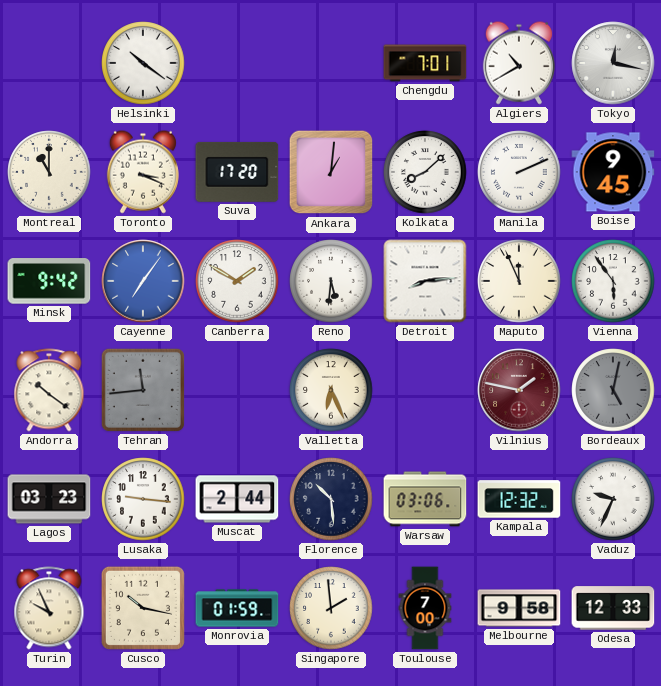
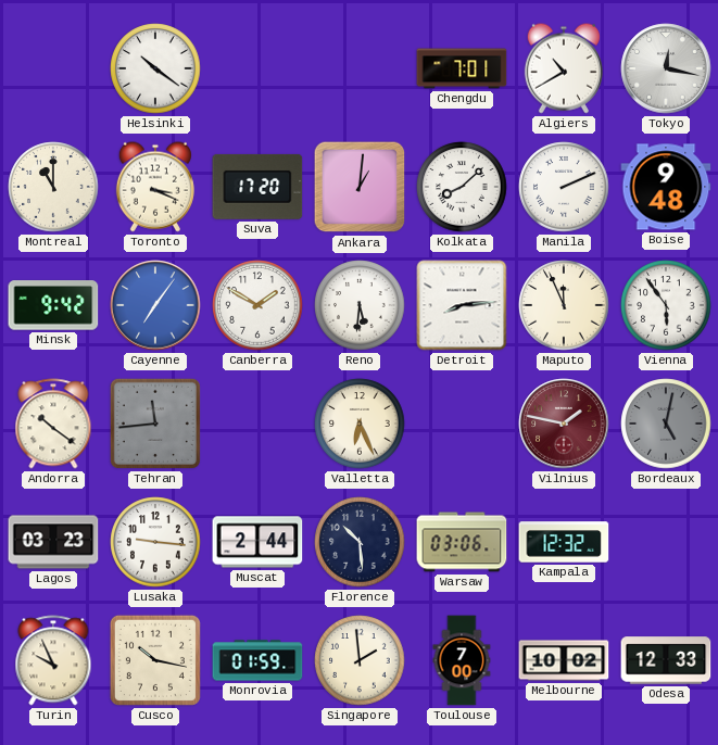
Boise: 9:45 -> 9:48
Vaduz: 9:34 -> none
Melbourne: 9:58 -> 10:02
